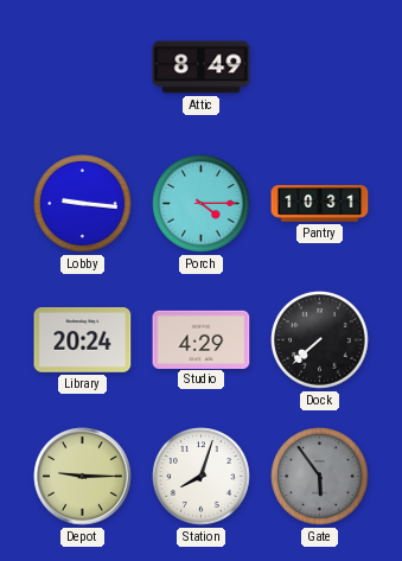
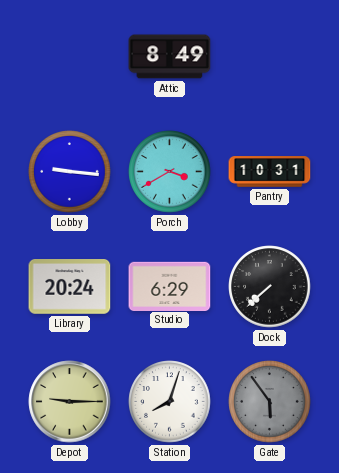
Porch: 4:15 -> 3:40
Studio: 4:29 -> 6:29
